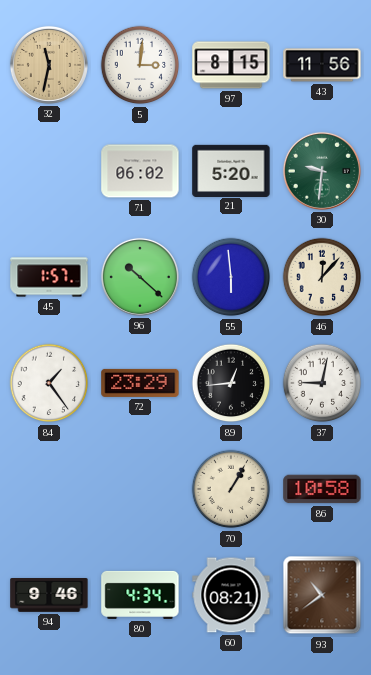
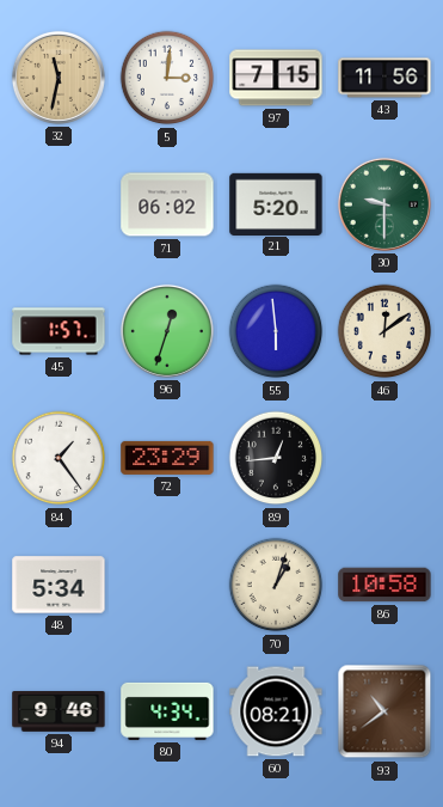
97: 8:15 -> 7:15
30: 9:31 -> 9:30
96: 10:22 -> 12:33
46: 12:07 -> 12:09
37: 9:02 -> none
48: none -> 5:34
70: 1:05 -> 1:03
